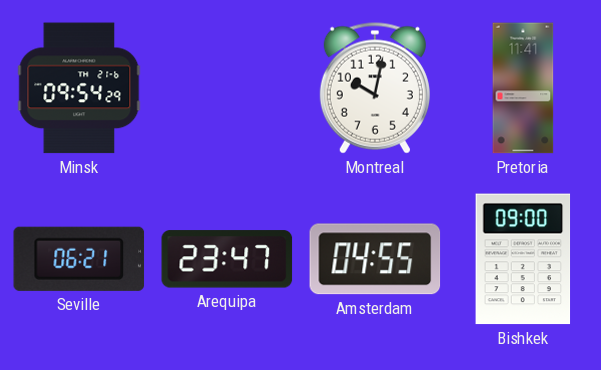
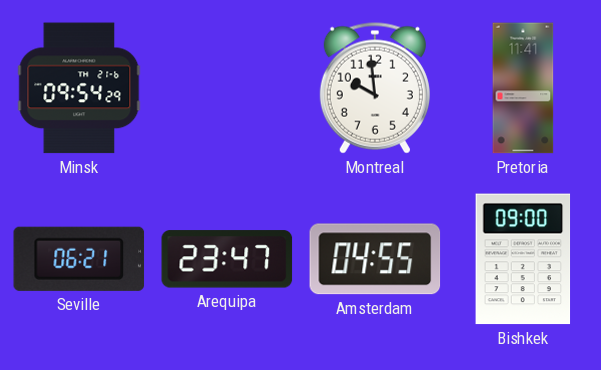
Montreal: 10:02 -> 9:59
